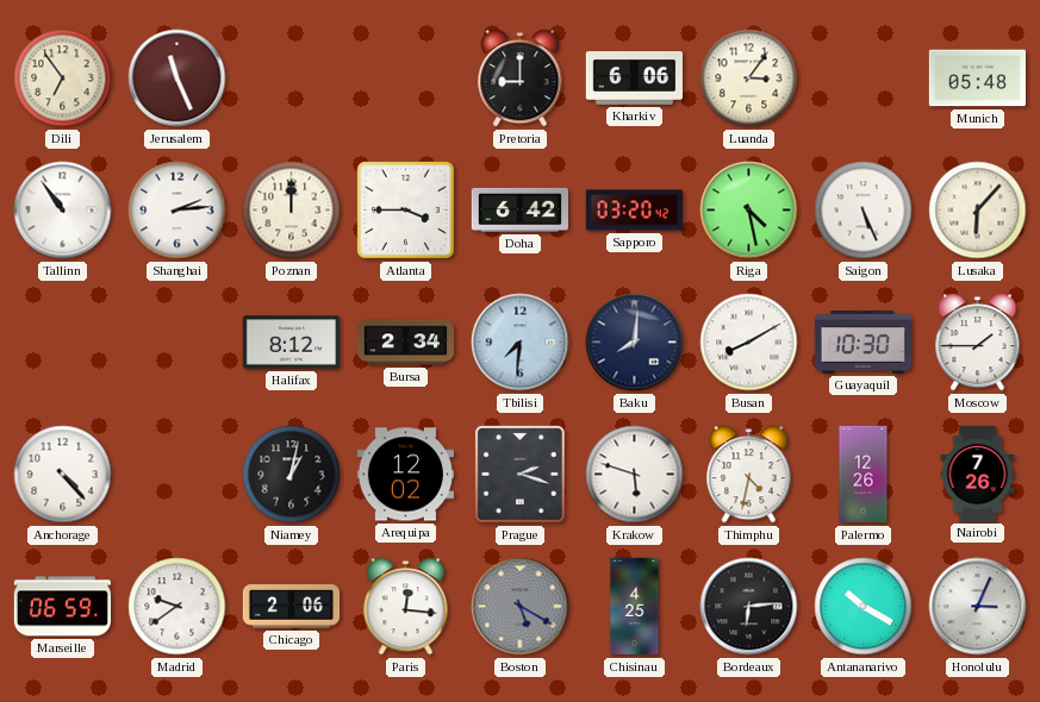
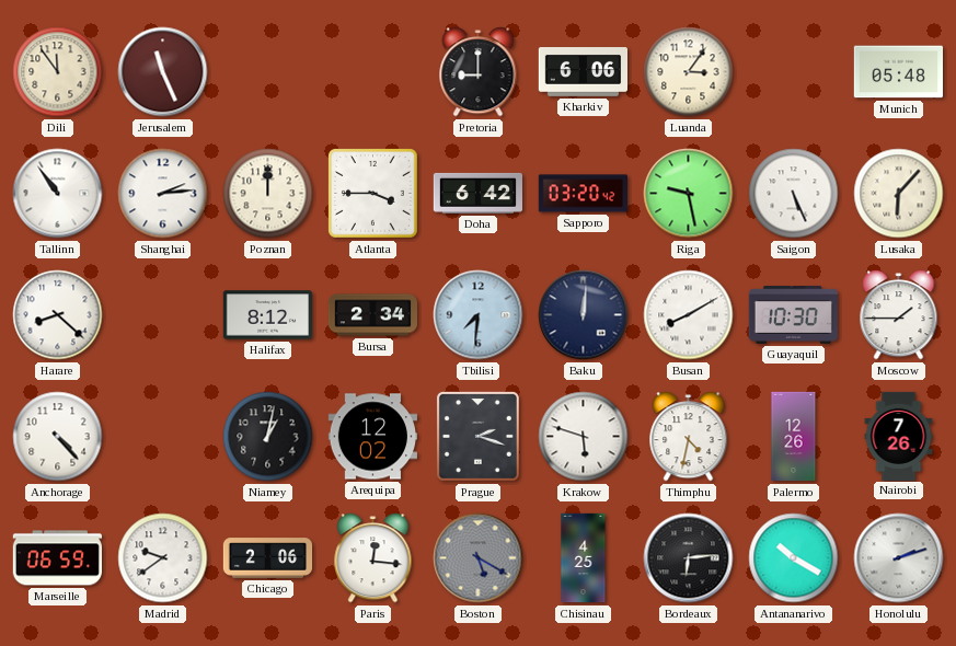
Dili: 6:54 -> 11:54
Riga: 4:28 -> 9:28
Harare: none -> 8:22
Baku: 8:01 -> 12:01
Honolulu: 3:04 -> 2:12
